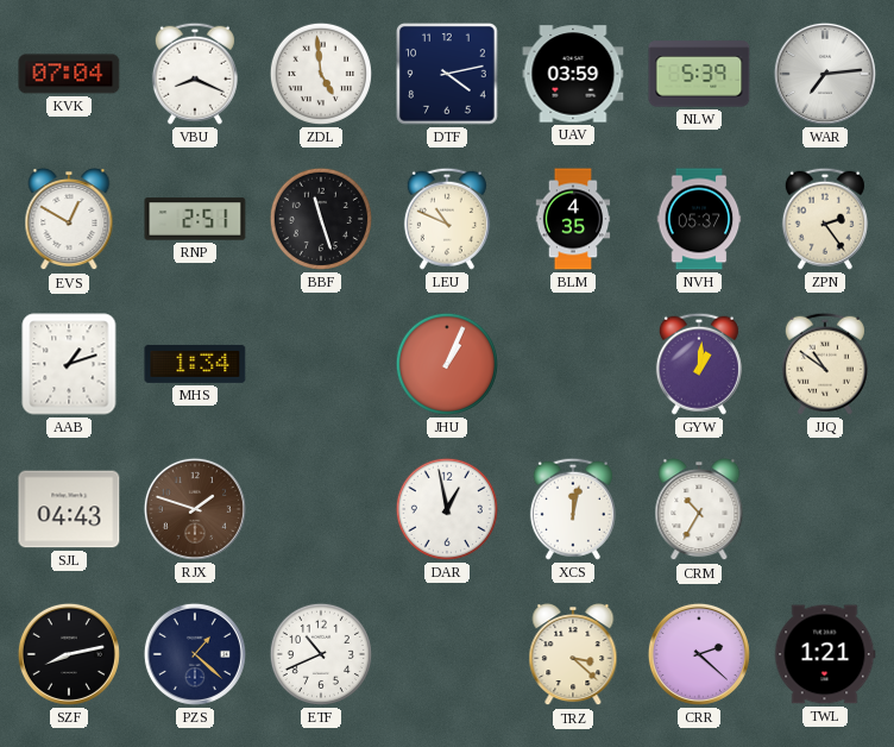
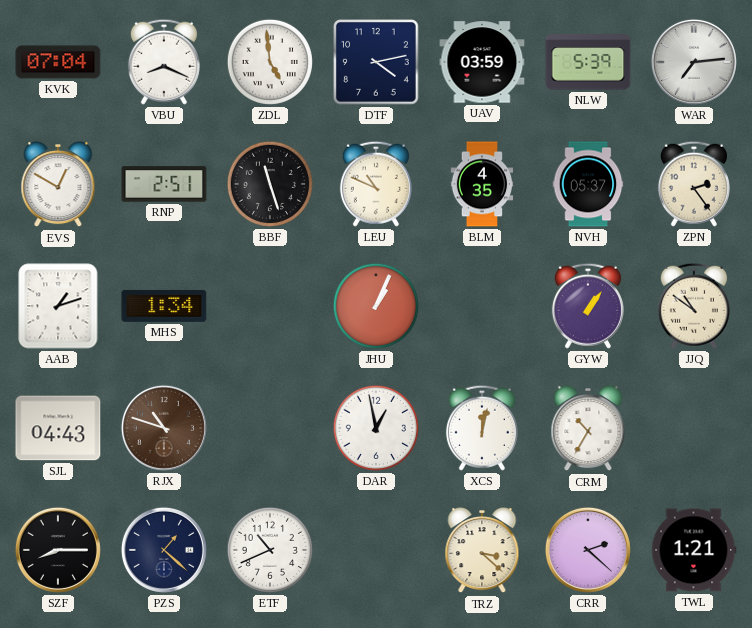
GYW: 1:01 -> 1:06
RJX: 1:48 -> 10:48
SZF: 8:13 -> 8:15
